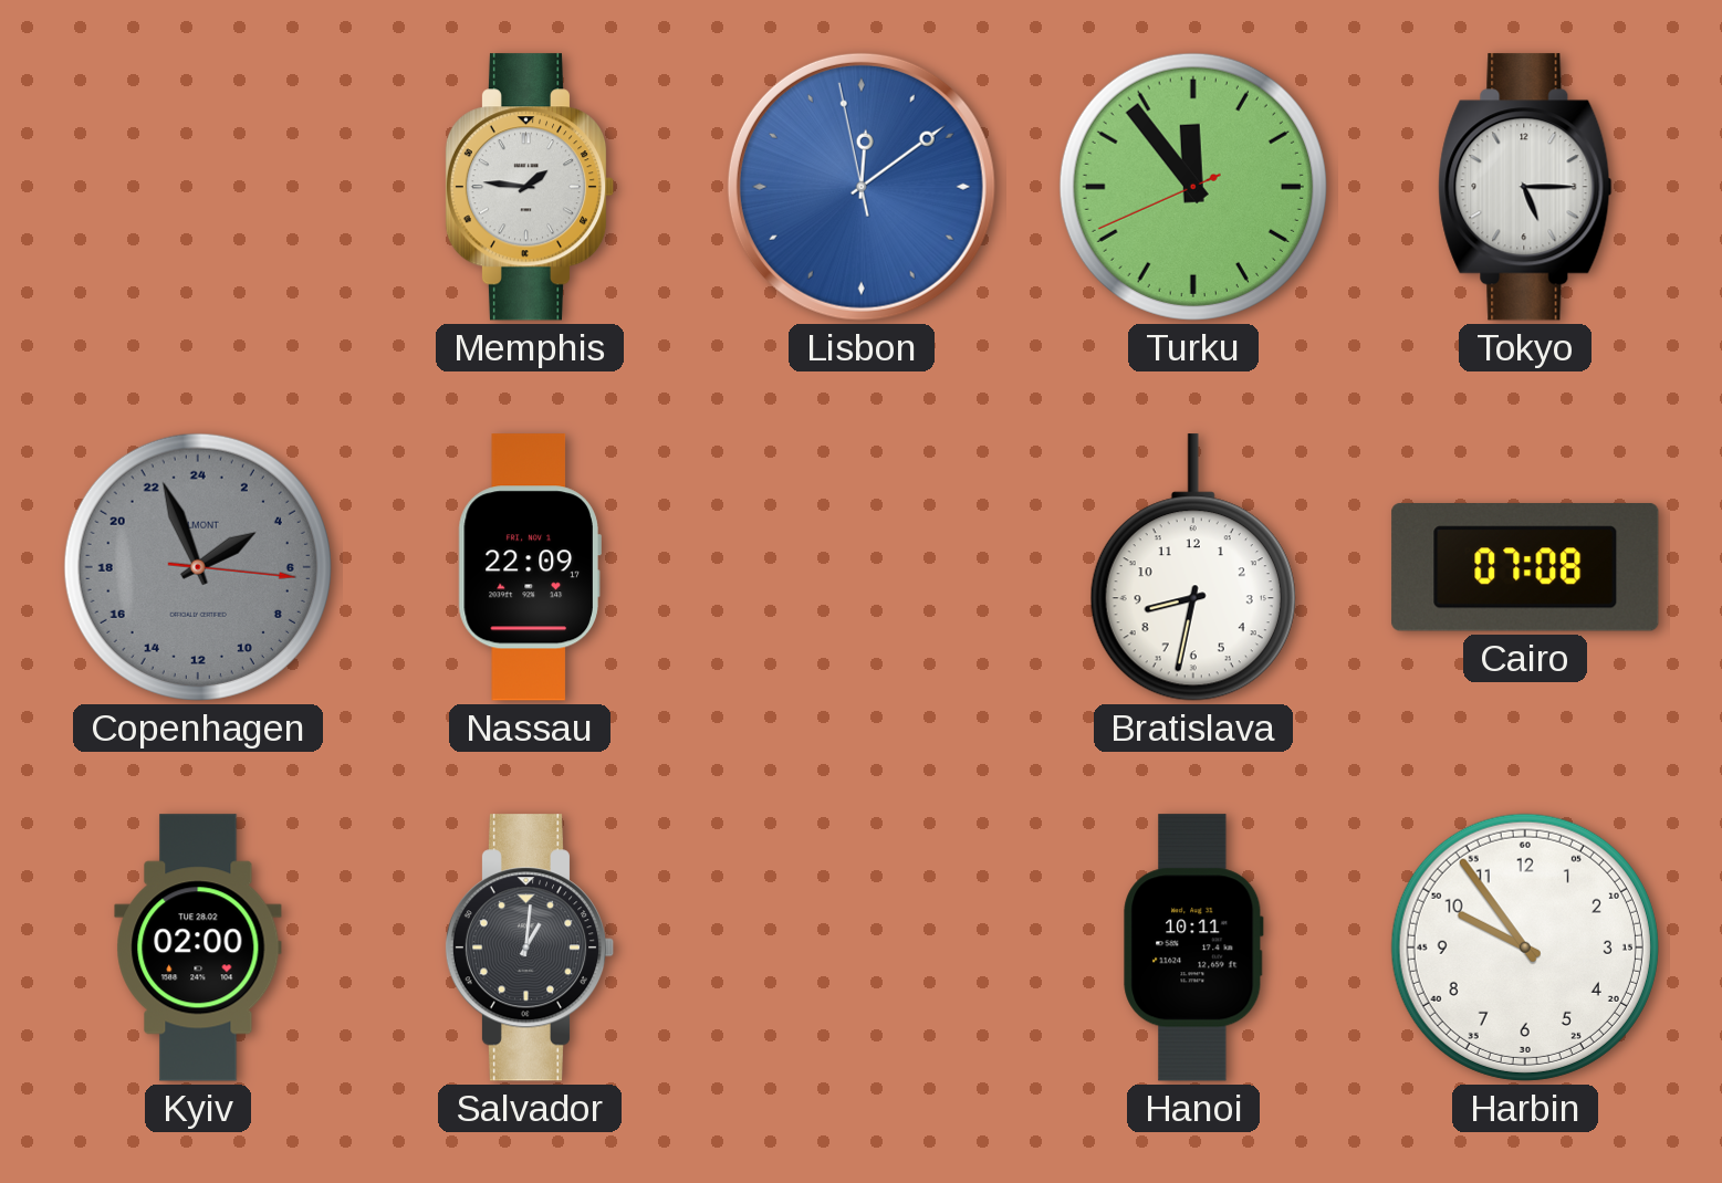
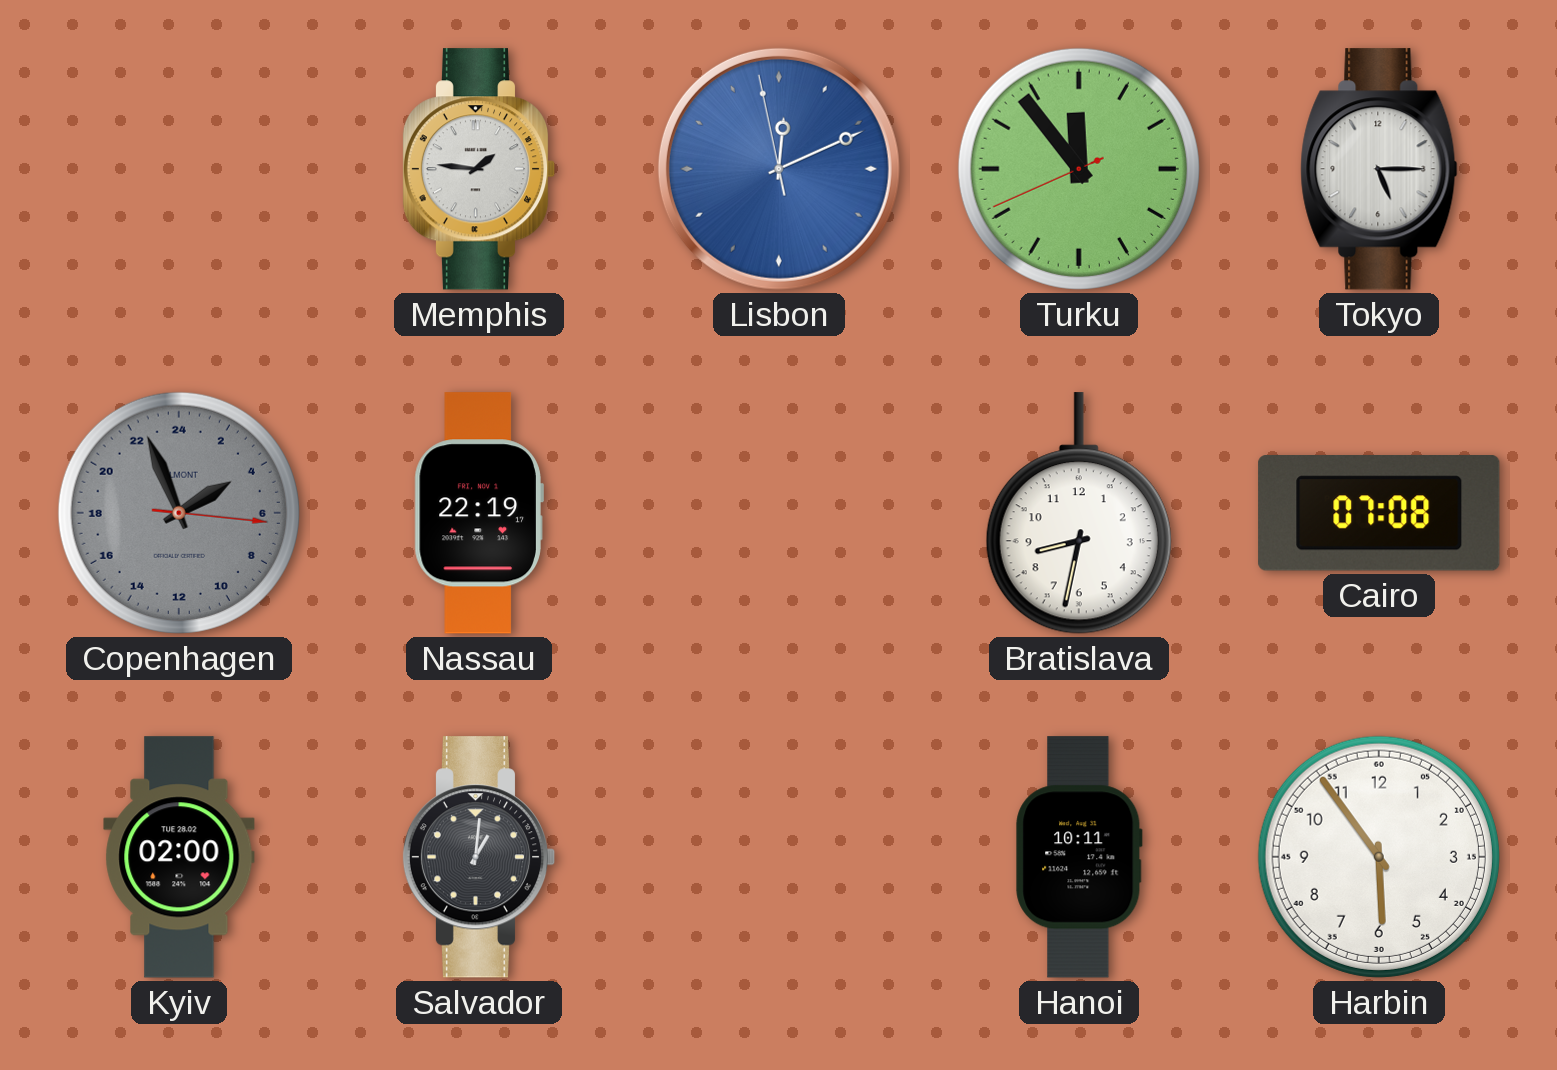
Lisbon: 12:08 -> 12:10
Nassau: 22:09 -> 22:19
Harbin: 9:54 -> 5:54
